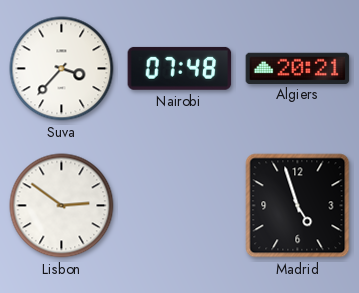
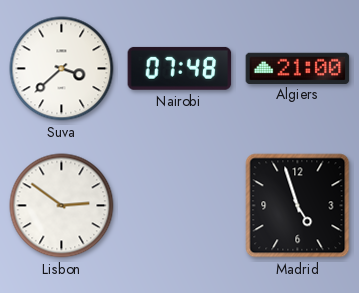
Suva: 3:37 -> 3:38
Algiers: 20:21 -> 21:00
